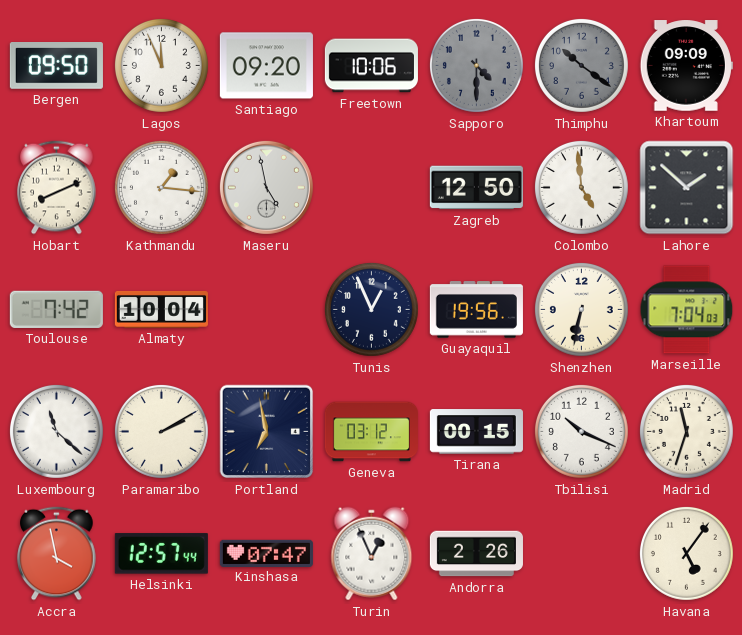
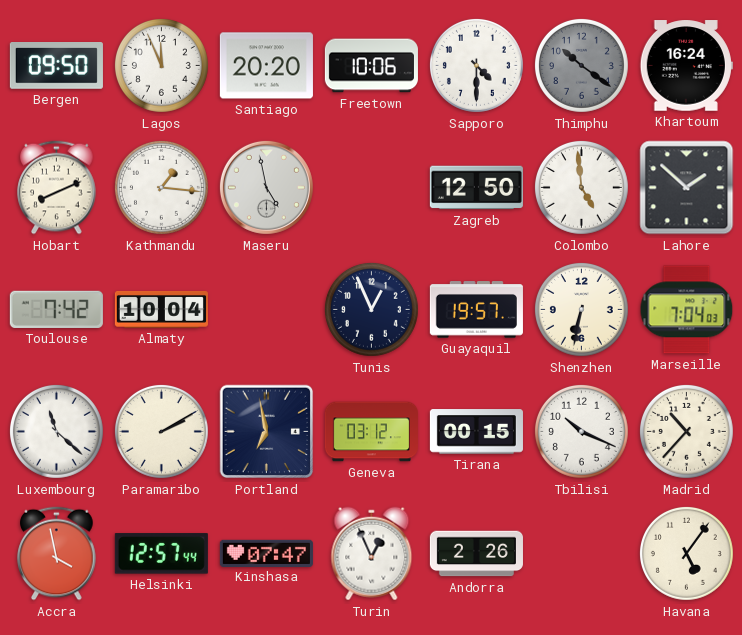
Santiago: 09:20 -> 20:20
Sapporo dial: grey -> white
Khartoum: 09:09 -> 16:24
Guayaquil: 19:56 -> 19:57
Madrid: 11:33 -> 10:37
